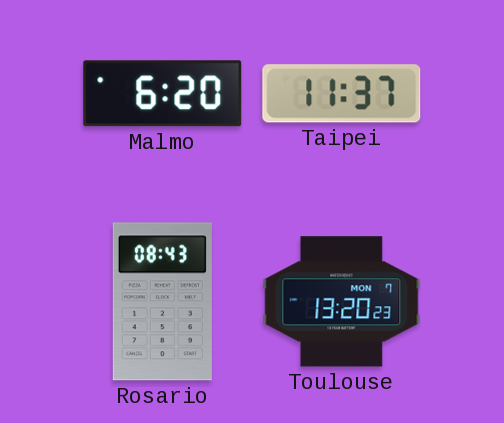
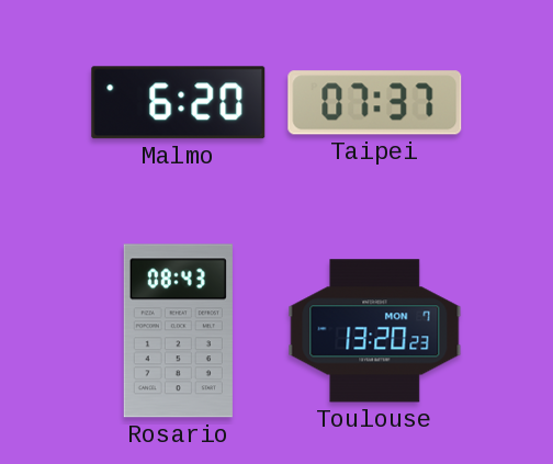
Taipei: 11:37 -> 07:37
